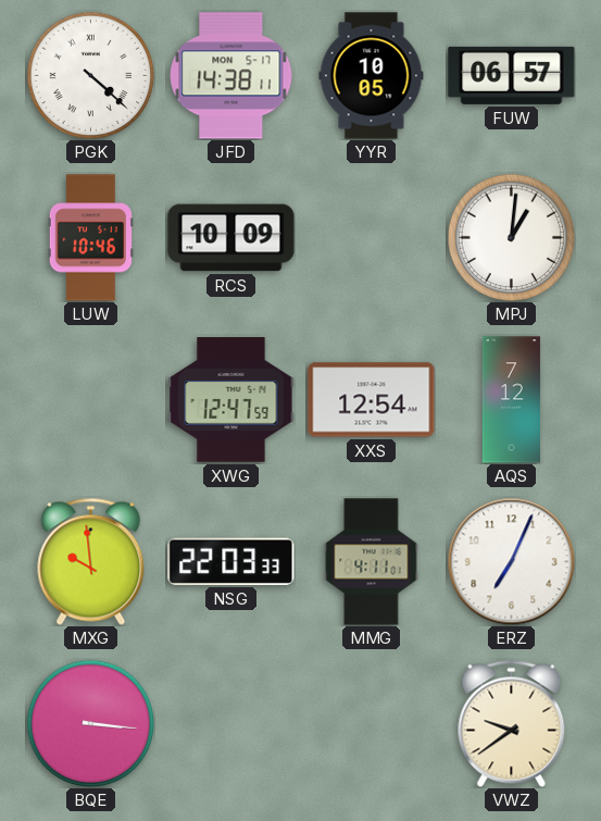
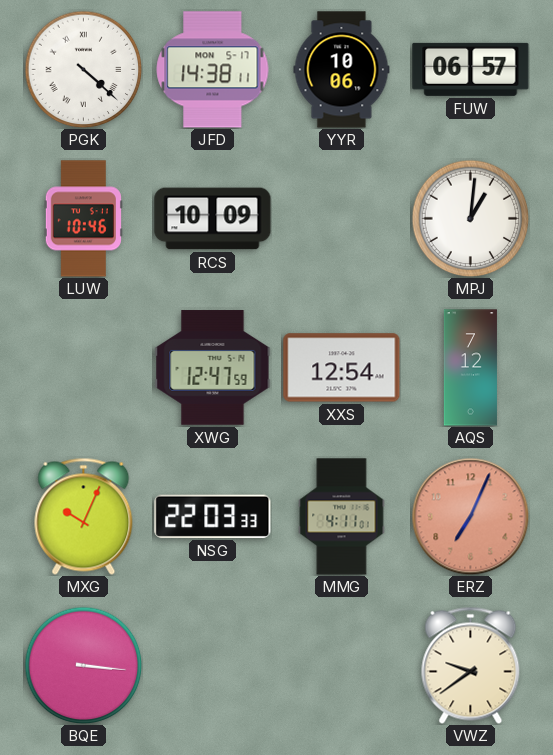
YYR: 10:05 -> 10:06
MXG: 9:59 -> 10:04
ERZ dial: white -> salmon
